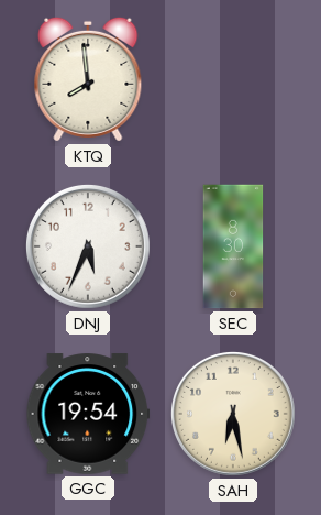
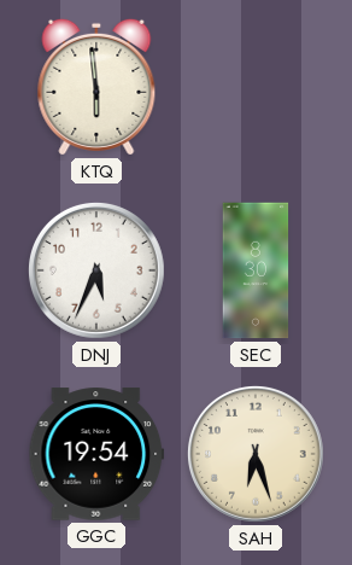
KTQ: 7:59 -> 5:59
SAH: 6:28 -> 6:27
